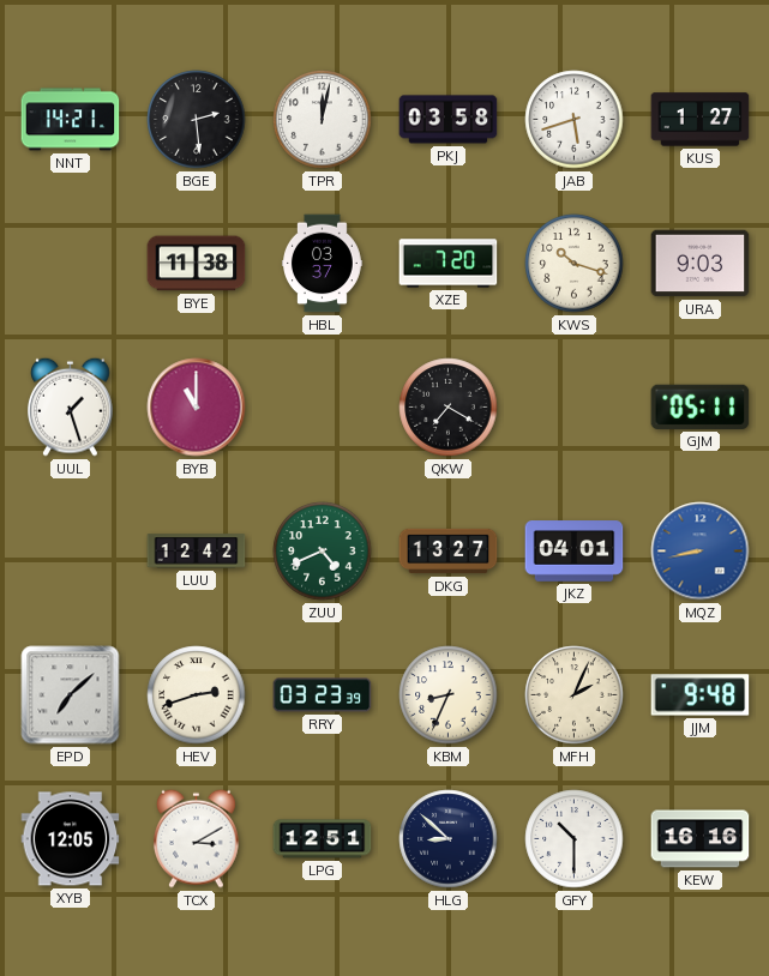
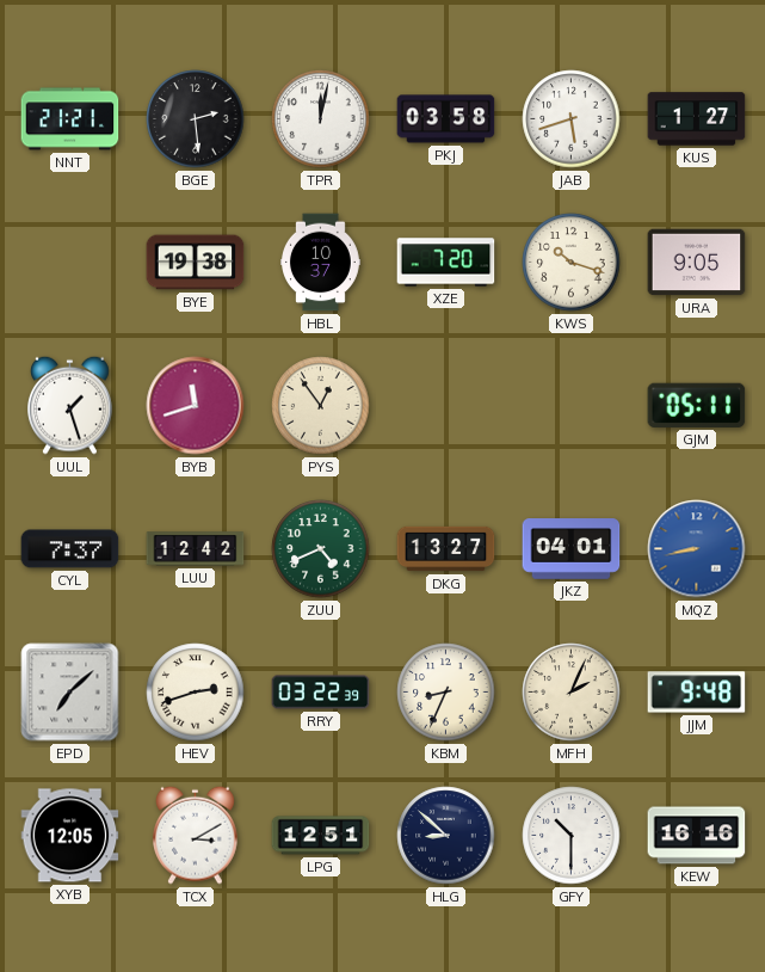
NNT: 14:21 -> 21:21
BYE: 11:38 -> 19:38
HBL: 03:37 -> 10:37
URA: 9:03 -> 9:05
BYB: 11:00 -> 11:42
PYS: none -> 12:54
QKW: 7:20 -> none
CYL: none -> 7:37
RRY: 03:23 -> 03:22
